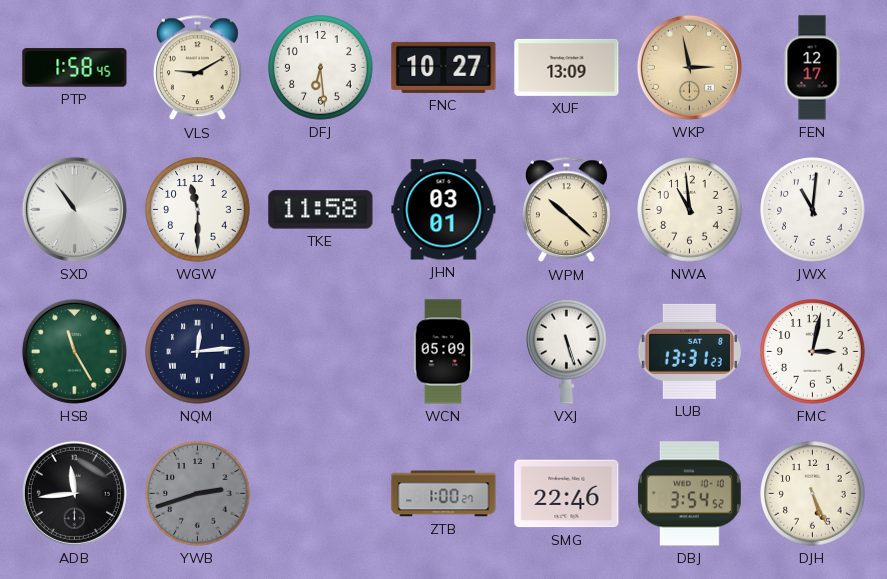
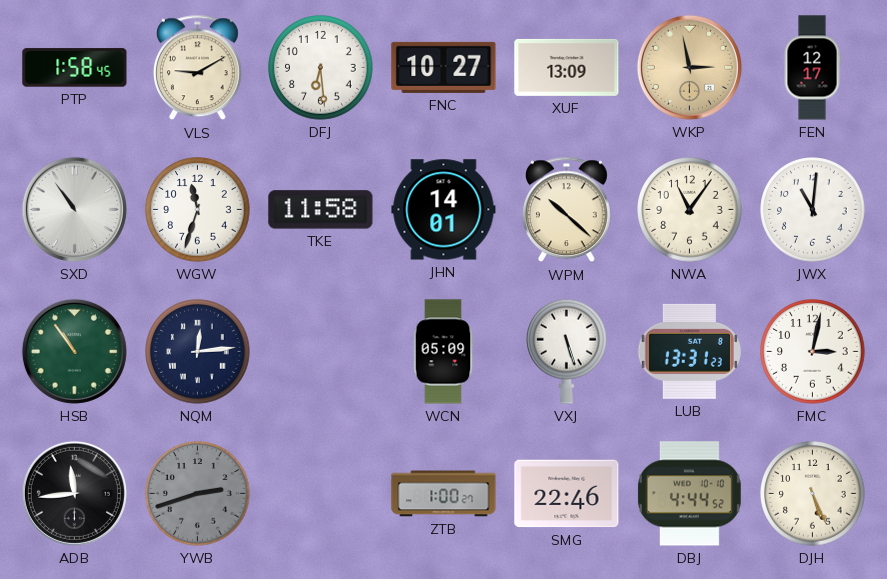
WGW: 11:30 -> 11:33
JHN: 03:01 -> 14:01
NWA: 10:59 -> 11:06
HSB: 11:25 -> 10:54
DBJ: 3:54 -> 4:44
